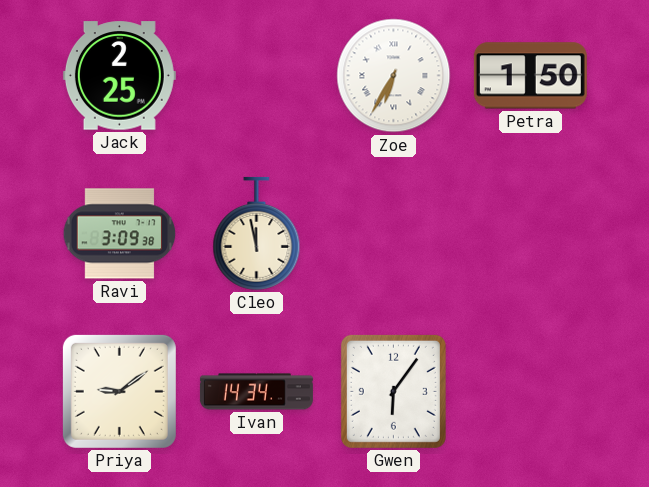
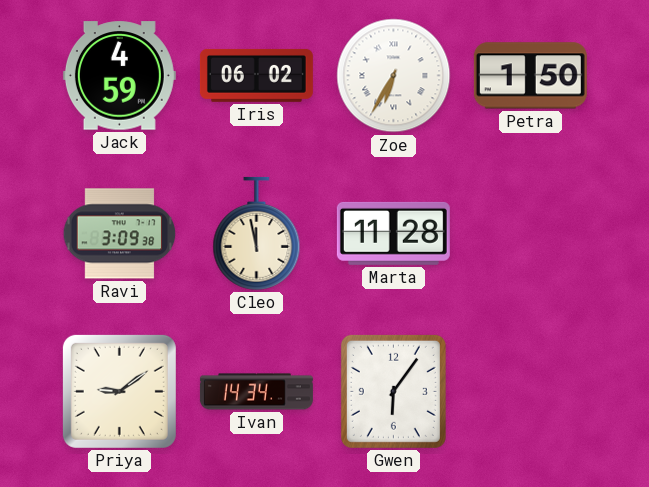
Jack: 2:25 -> 4:59
Iris: none -> 06:02
Marta: none -> 11:28
